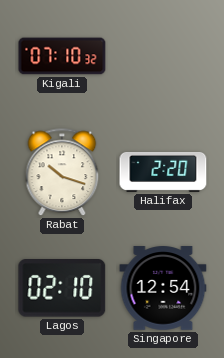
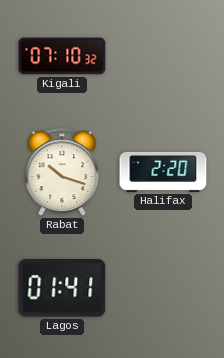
Lagos: 02:10 -> 01:41
Singapore: 12:54 -> none
